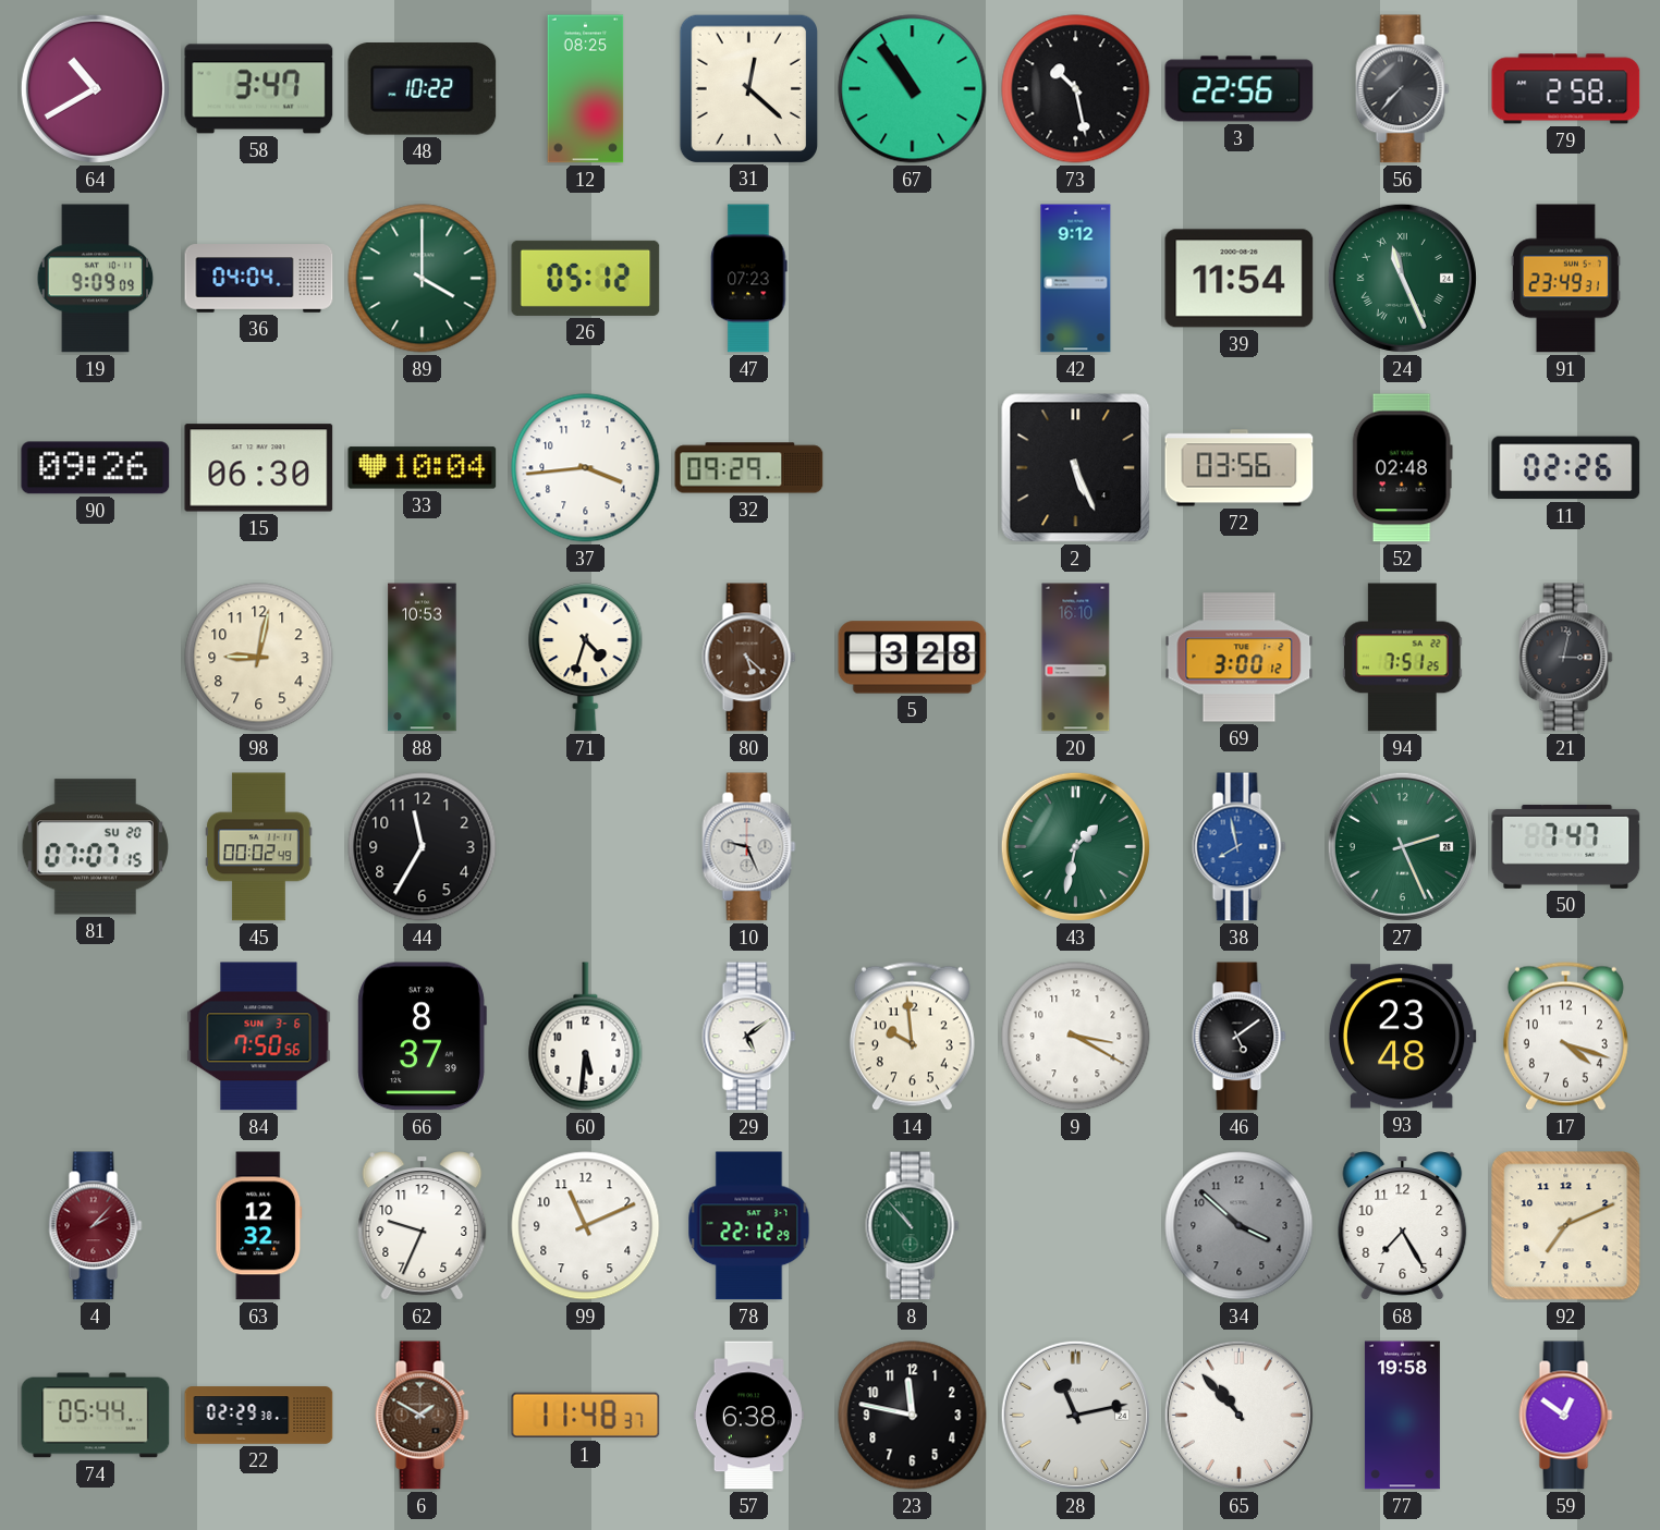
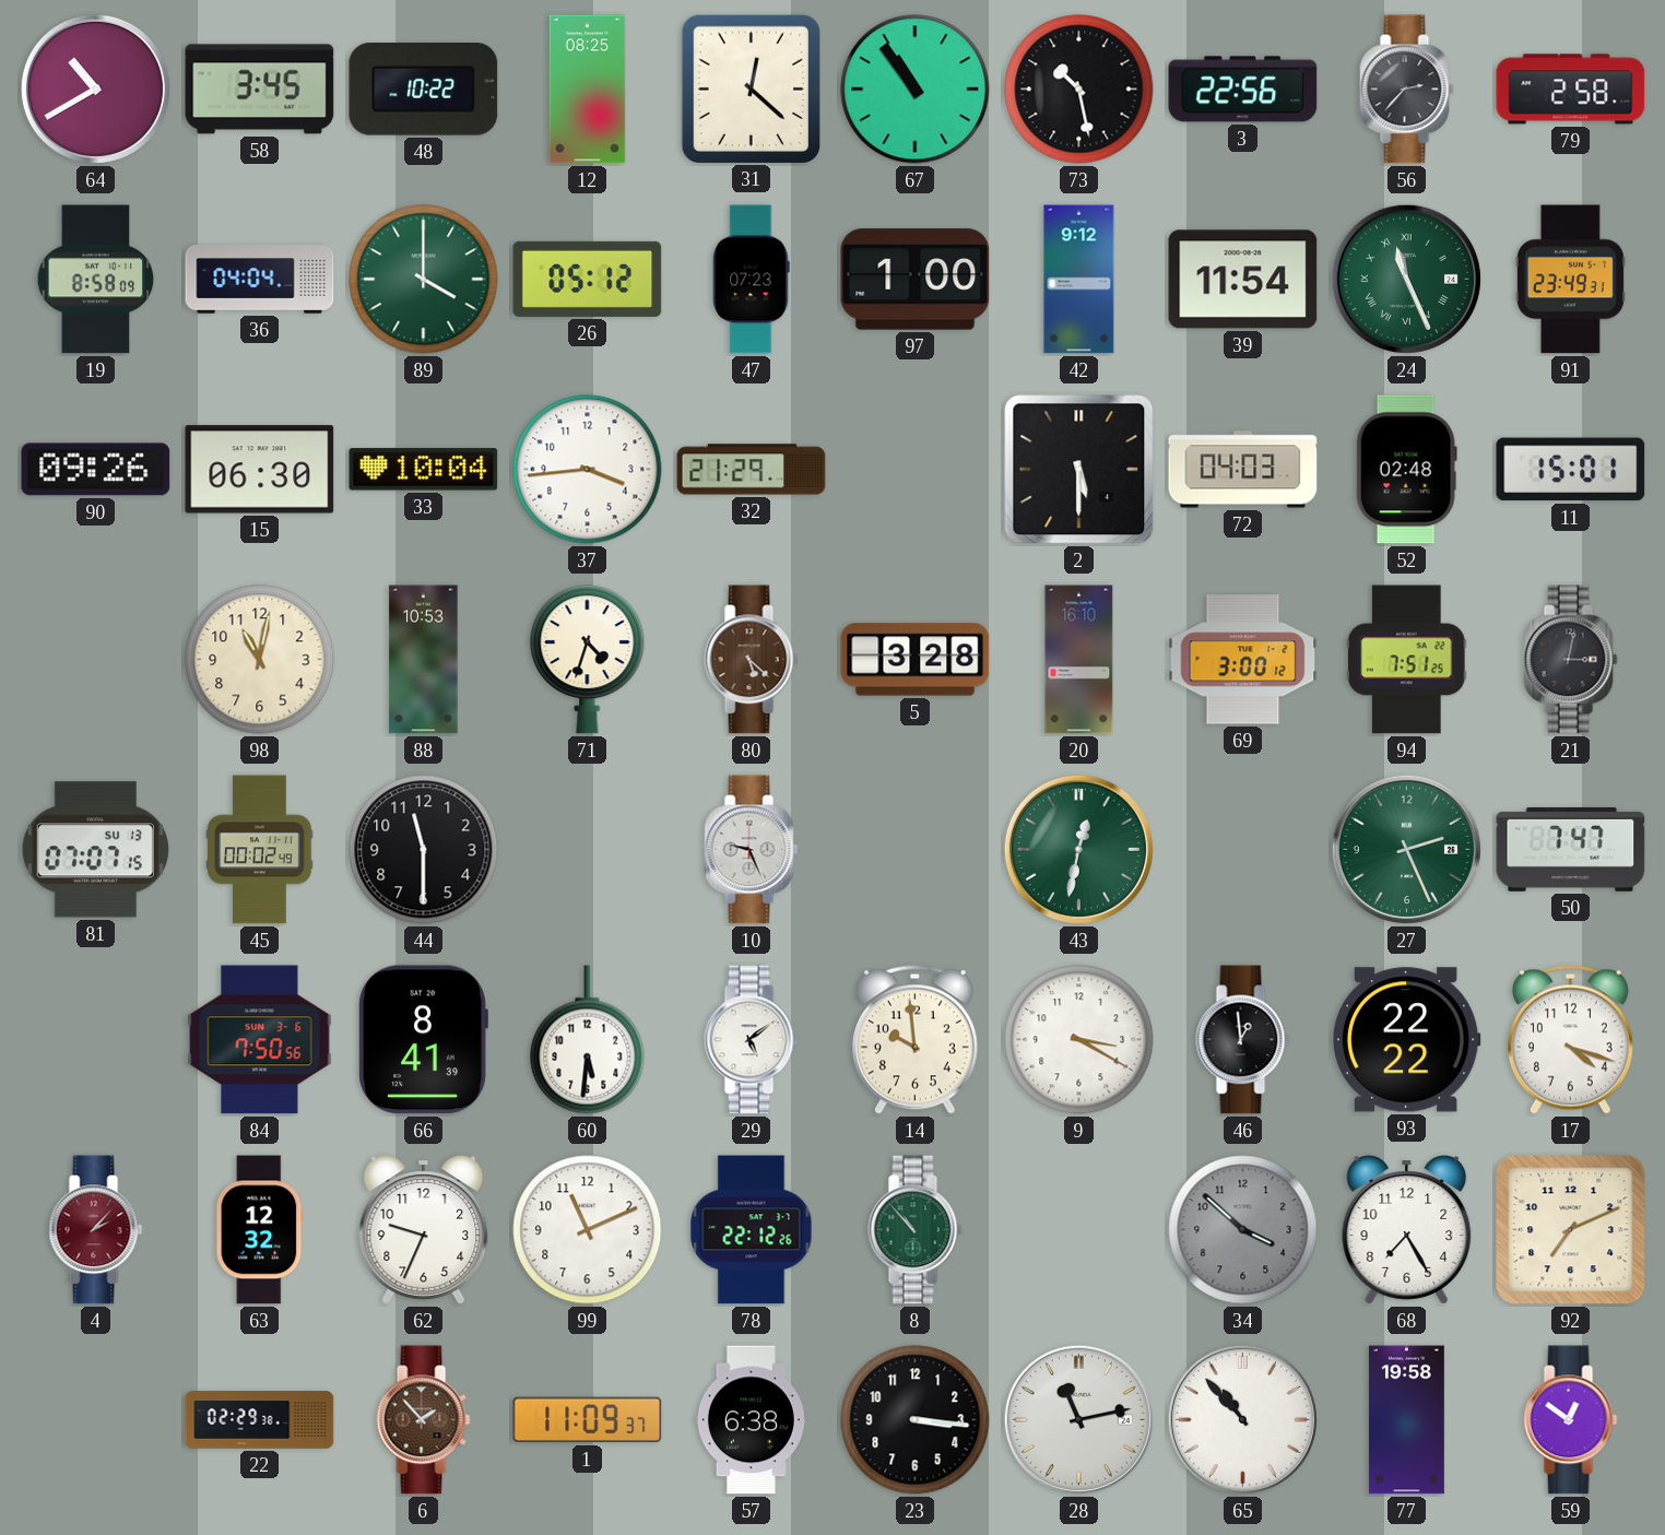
58: 3:47 -> 3:45
56: 7:37 -> 2:37
19: 9:09 -> 8:58
97: none -> 1:00
32: 09:29 -> 21:29
2: 5:26 -> 5:30
72: 03:56 -> 04:03
11: 02:26 -> 15:01
98: 9:02 -> 11:02
81 date: SU 20 -> SU 13
44: 11:35 -> 11:30
43: 1:32 -> 12:32
38: 7:58 -> none
66: 8:37 -> 8:41
46: 5:09 -> 12:59
93: 23:48 -> 22:22
78: 22:12:29 -> 22:12:26
74: 05:44 -> none
6: 1:50 -> 1:53
1: 11:48 -> 11:09
23: 11:47 -> 3:16
